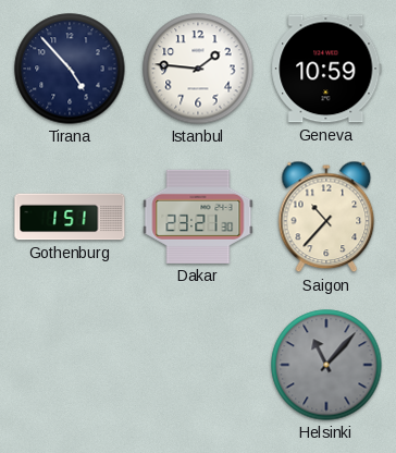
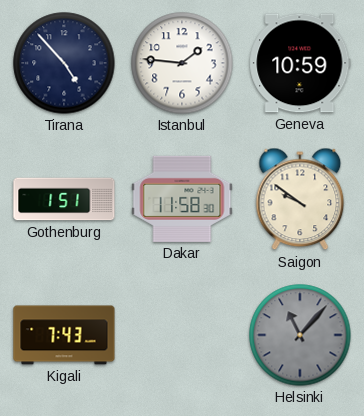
Dakar: 23:21 -> 11:58
Saigon: 10:37 -> 9:51
Kigali: none -> 7:43
